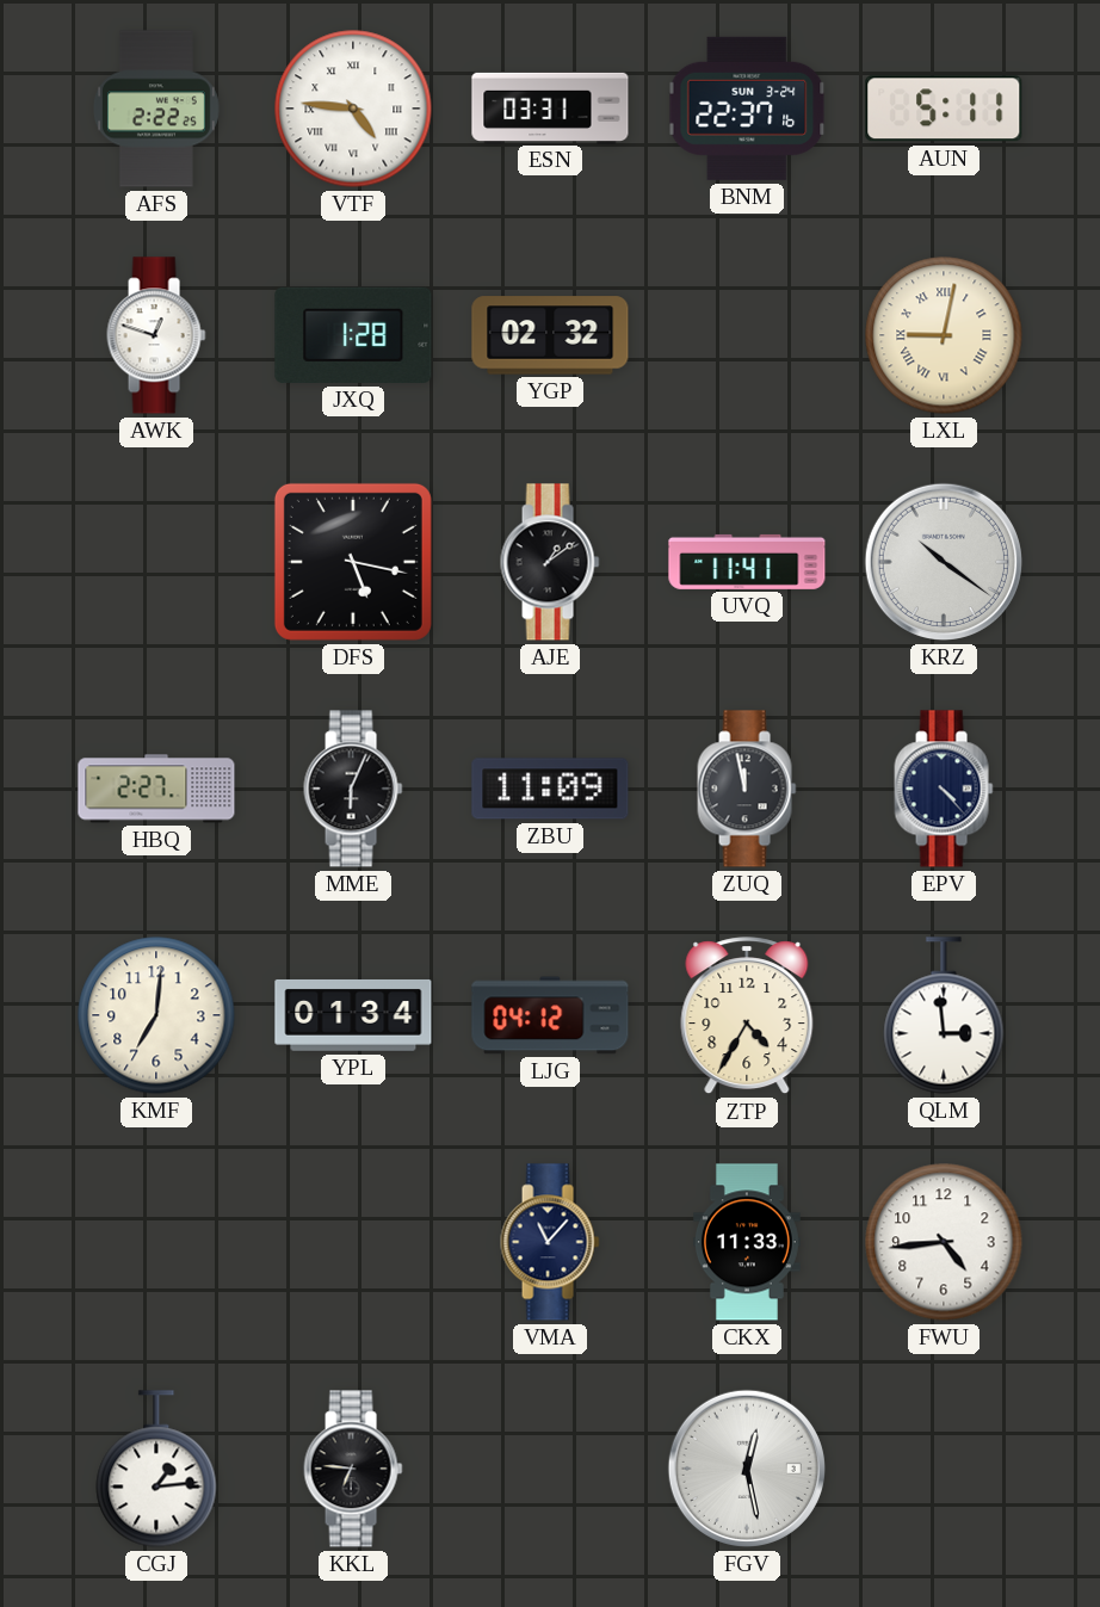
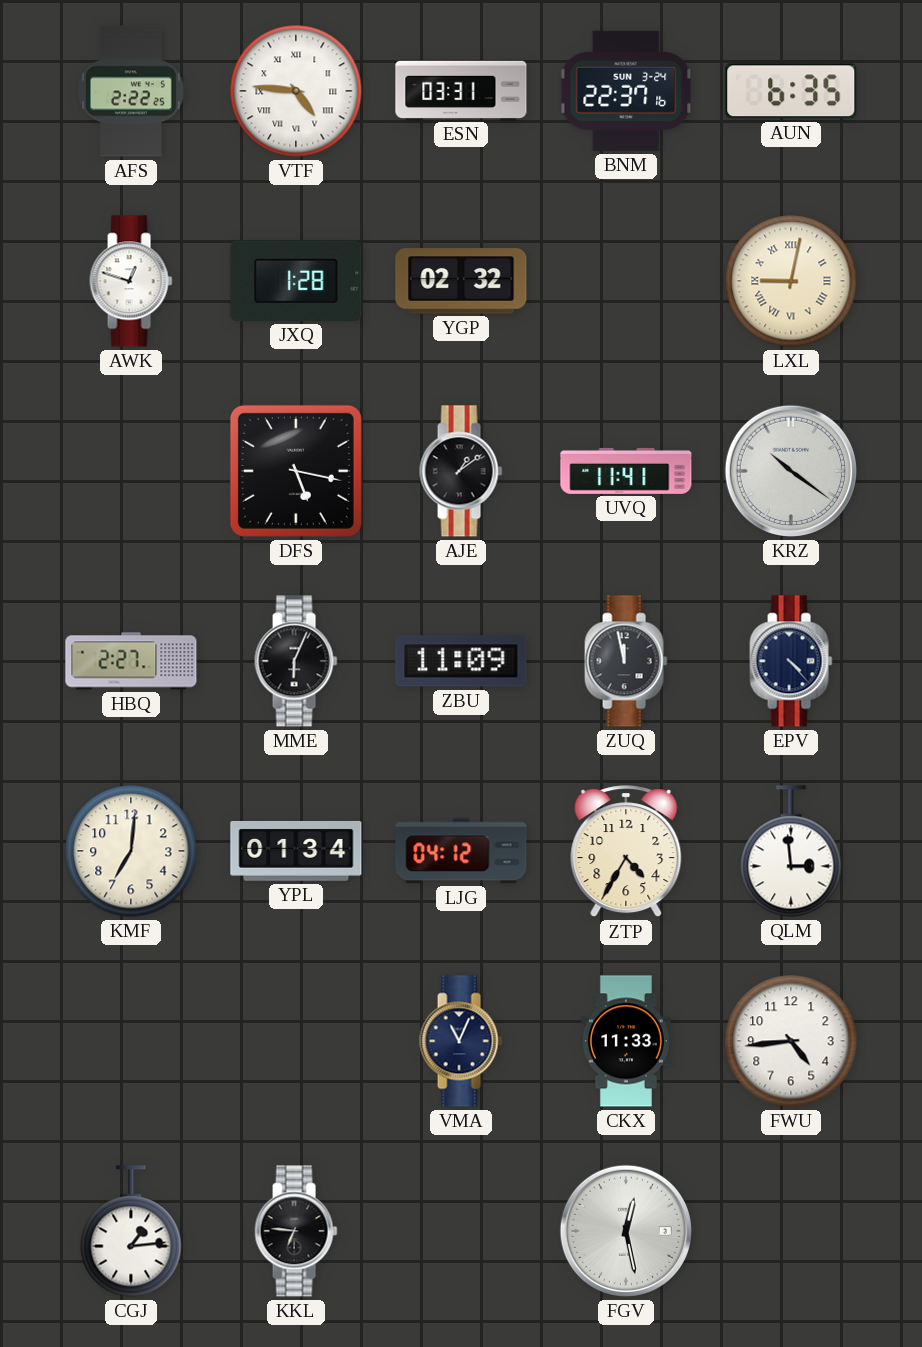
AUN: 5:11 -> 6:35
VMA: 11:07 -> 11:04
